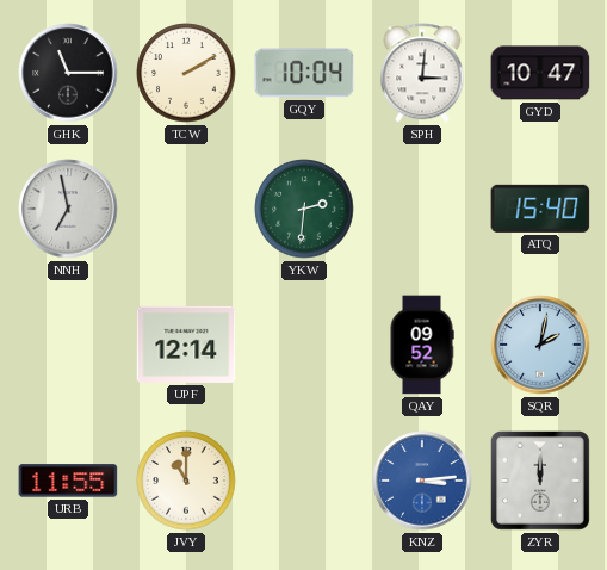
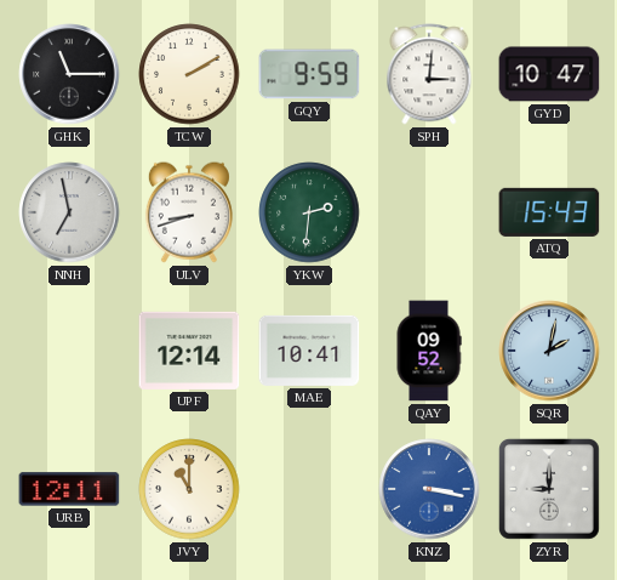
GQY: 10:04 -> 9:59
ULV: none -> 8:42
ATQ: 15:40 -> 15:43
MAE: none -> 10:41
URB: 11:55 -> 12:11
KNZ: 3:14 -> 3:17
ZYR: 12:00 -> 9:00
